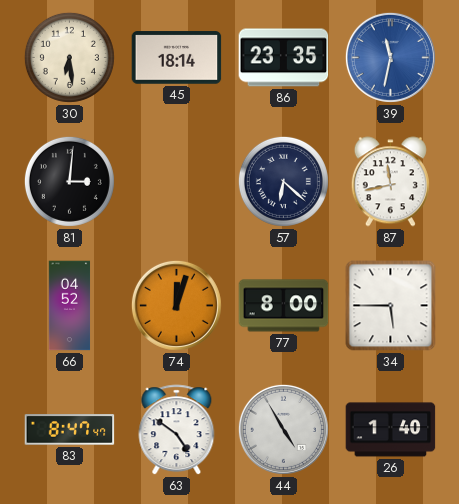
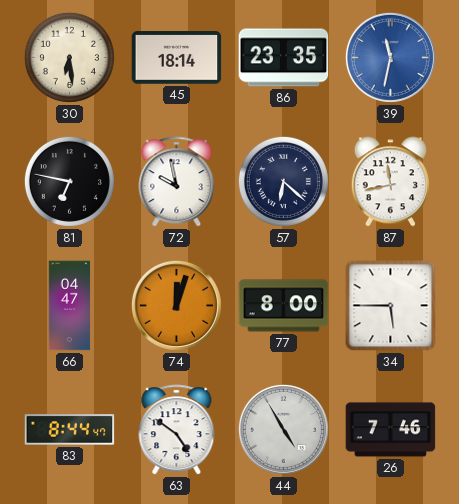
81: 3:01 -> 6:47
72: none -> 9:58
66: 04:52 -> 04:47
83: 8:47 -> 8:44
26: 1:40 -> 7:46
